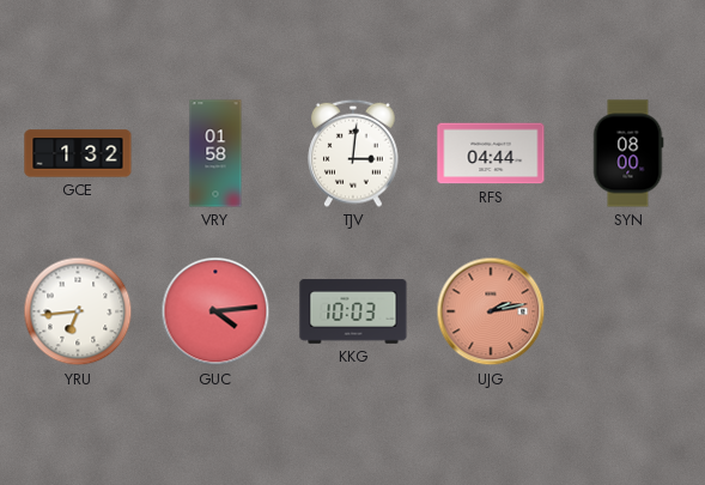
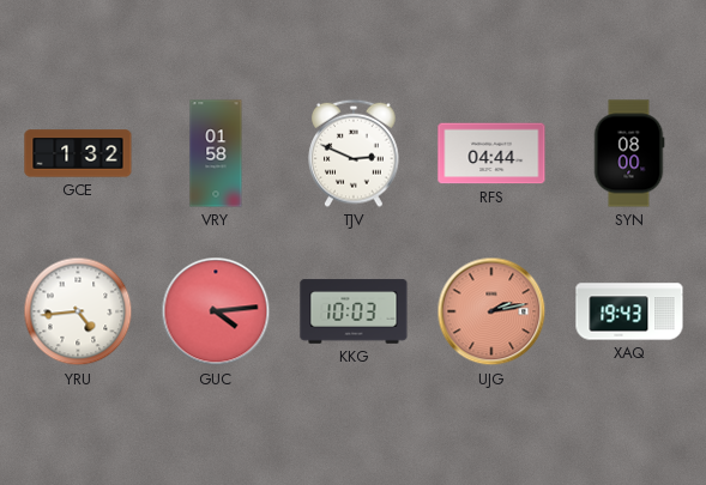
TJV: 3:01 -> 2:49
YRU: 6:44 -> 4:44
XAQ: none -> 19:43
